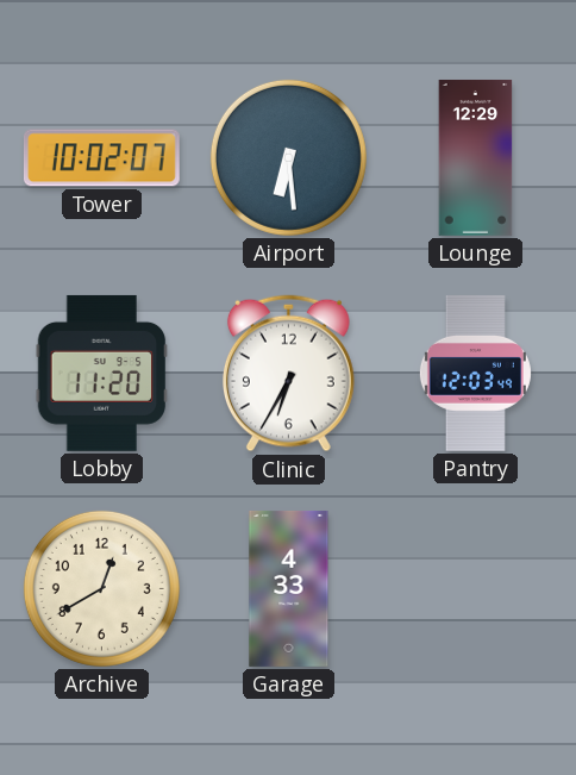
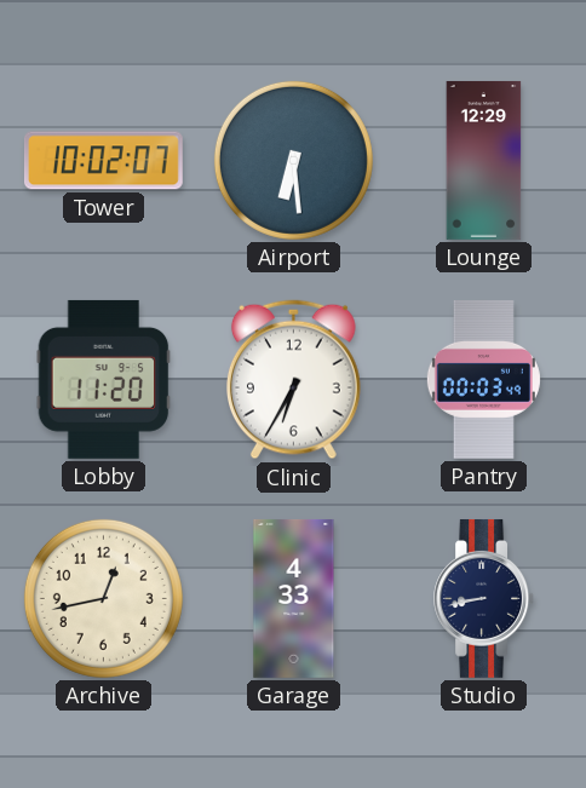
Pantry: 12:03 -> 00:03
Archive: 12:40 -> 12:43
Studio: none -> 8:43
